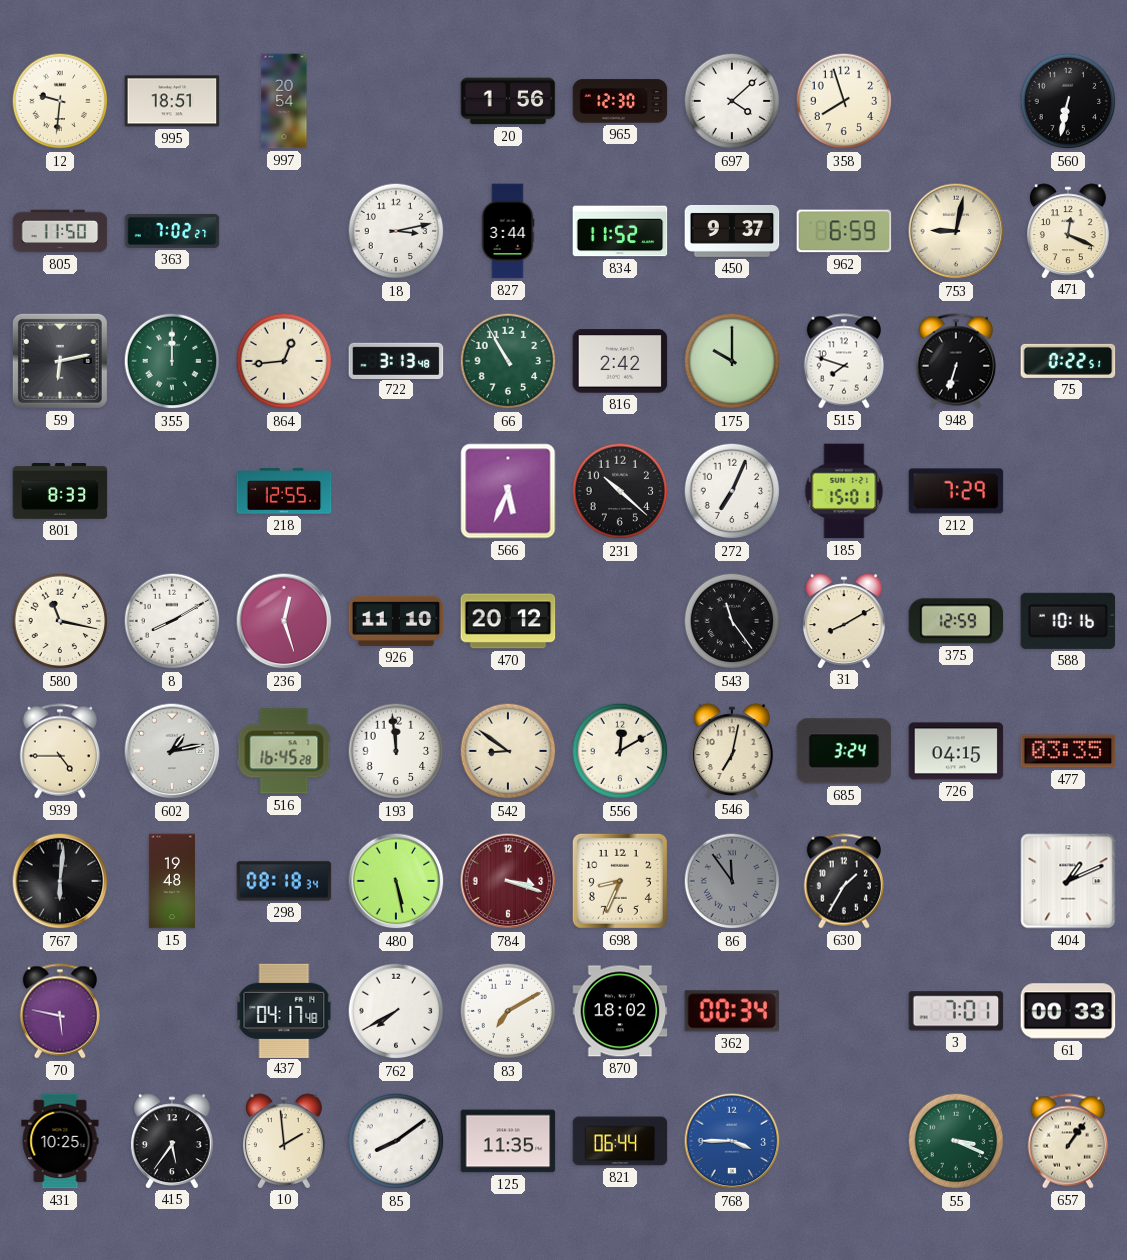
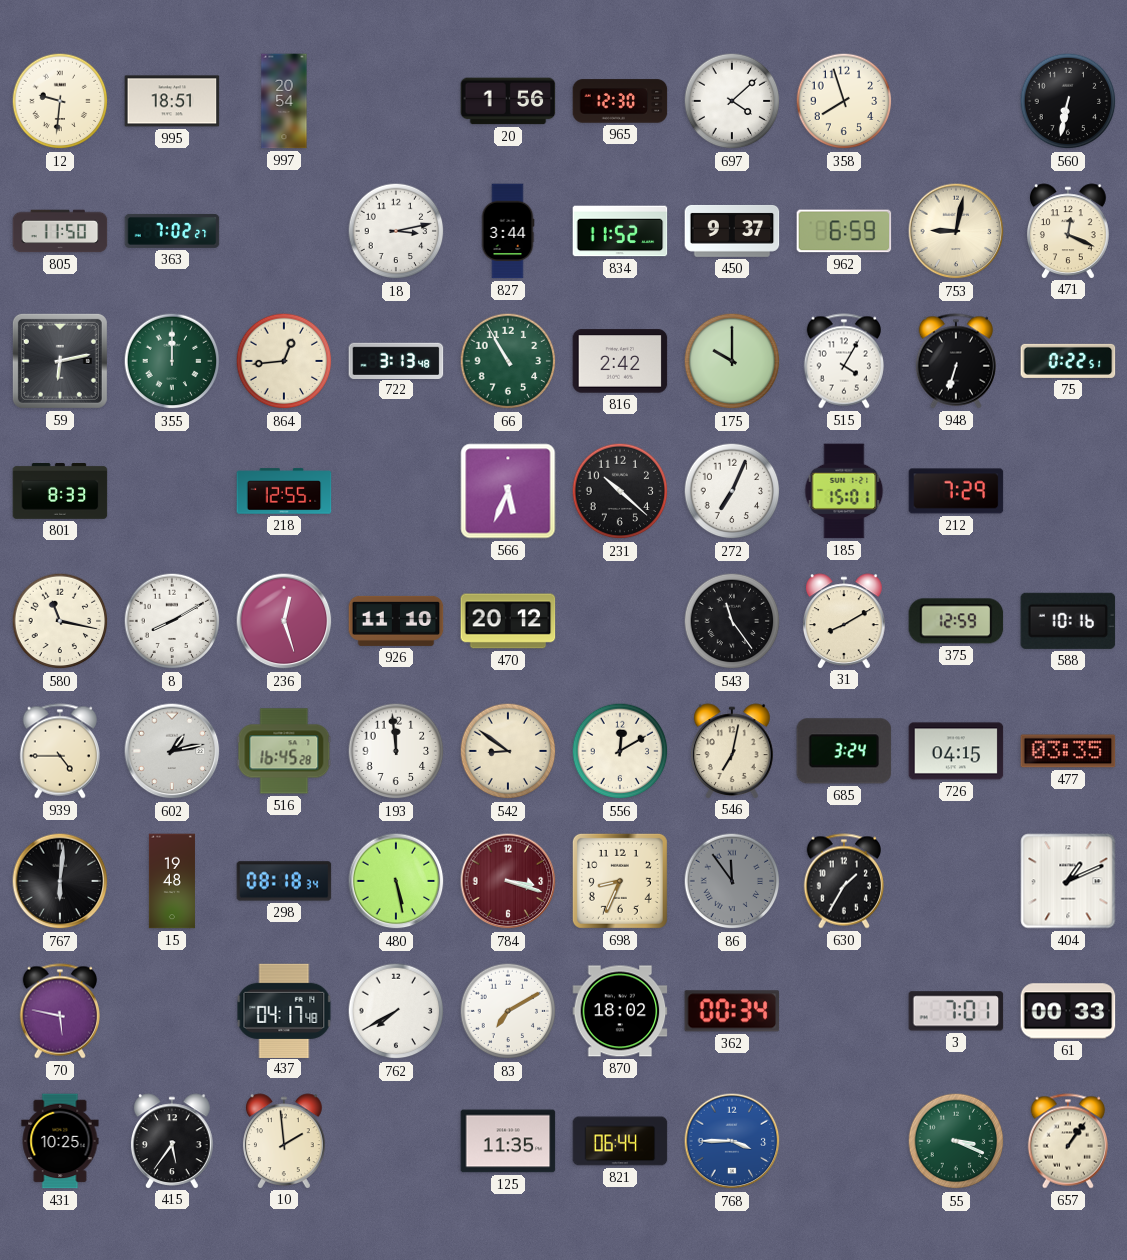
515: 7:48 -> 4:05
85: 8:09 -> none
